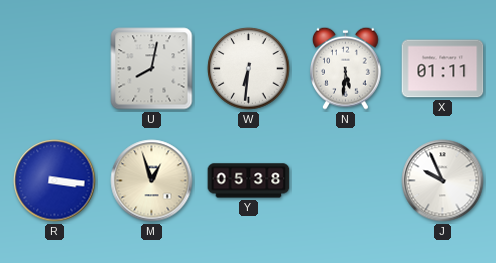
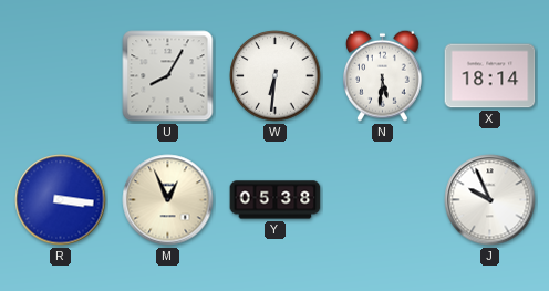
U: 8:02 -> 8:05
X: 01:11 -> 18:14
M: 12:57 -> 12:56
